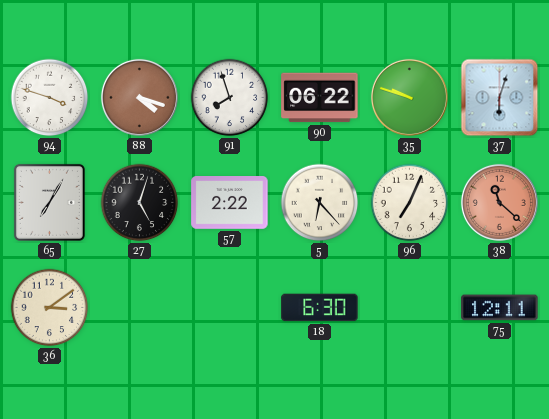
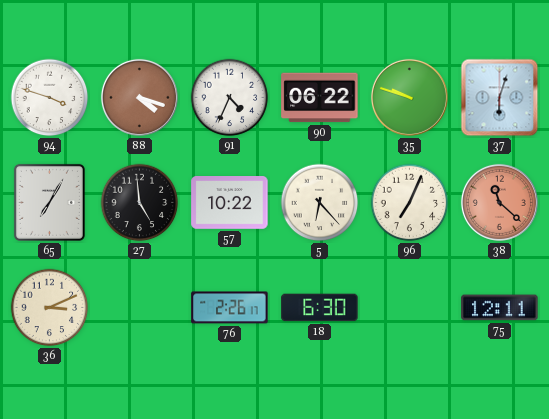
91: 7:57 -> 4:34
27: 5:03 -> 4:59
57: 2:22 -> 10:22
36: 3:09 -> 3:11
76: none -> 2:26
